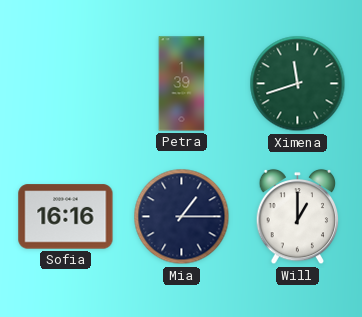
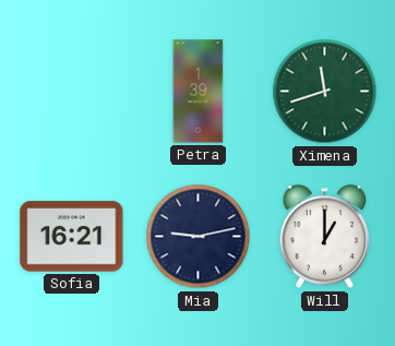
Sofia: 16:16 -> 16:21
Mia: 1:15 -> 9:13
